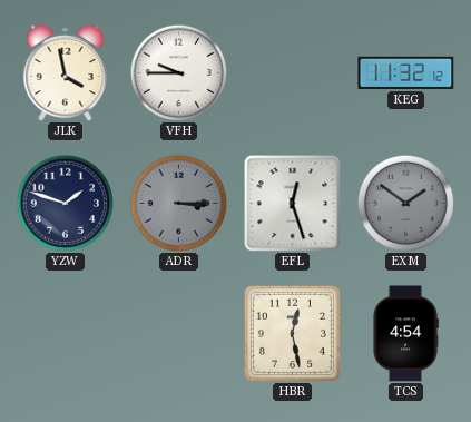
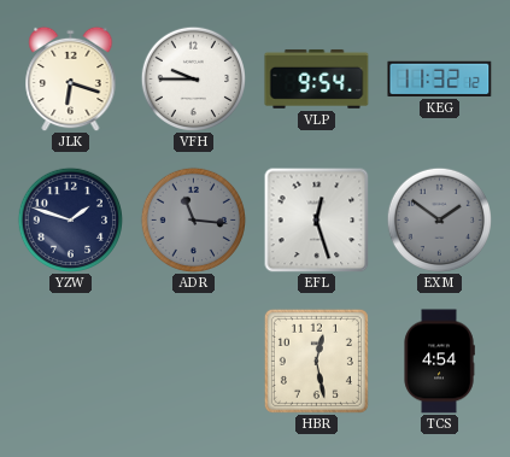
JLK: 3:58 -> 6:18
VLP: none -> 9:54
ADR: 3:15 -> 11:16
